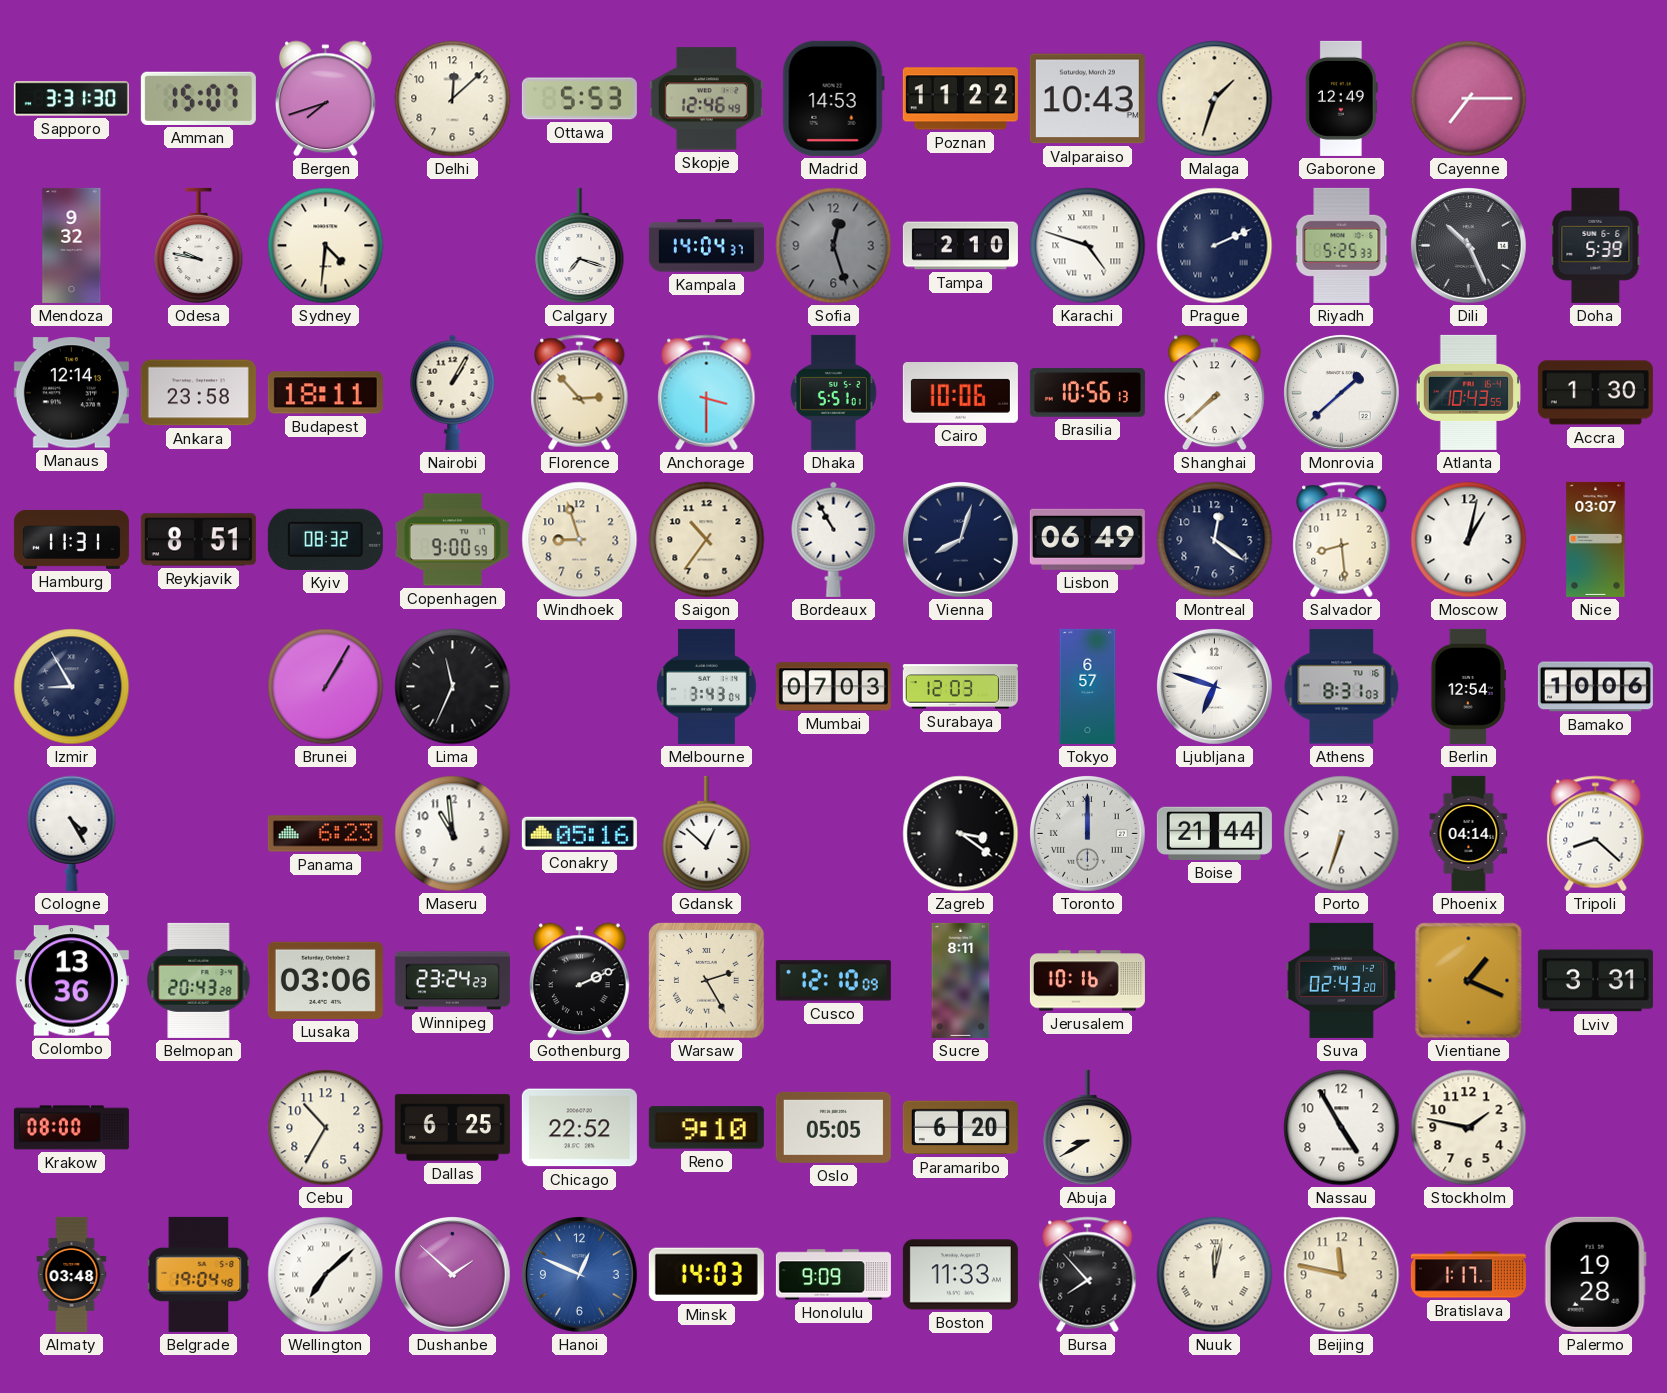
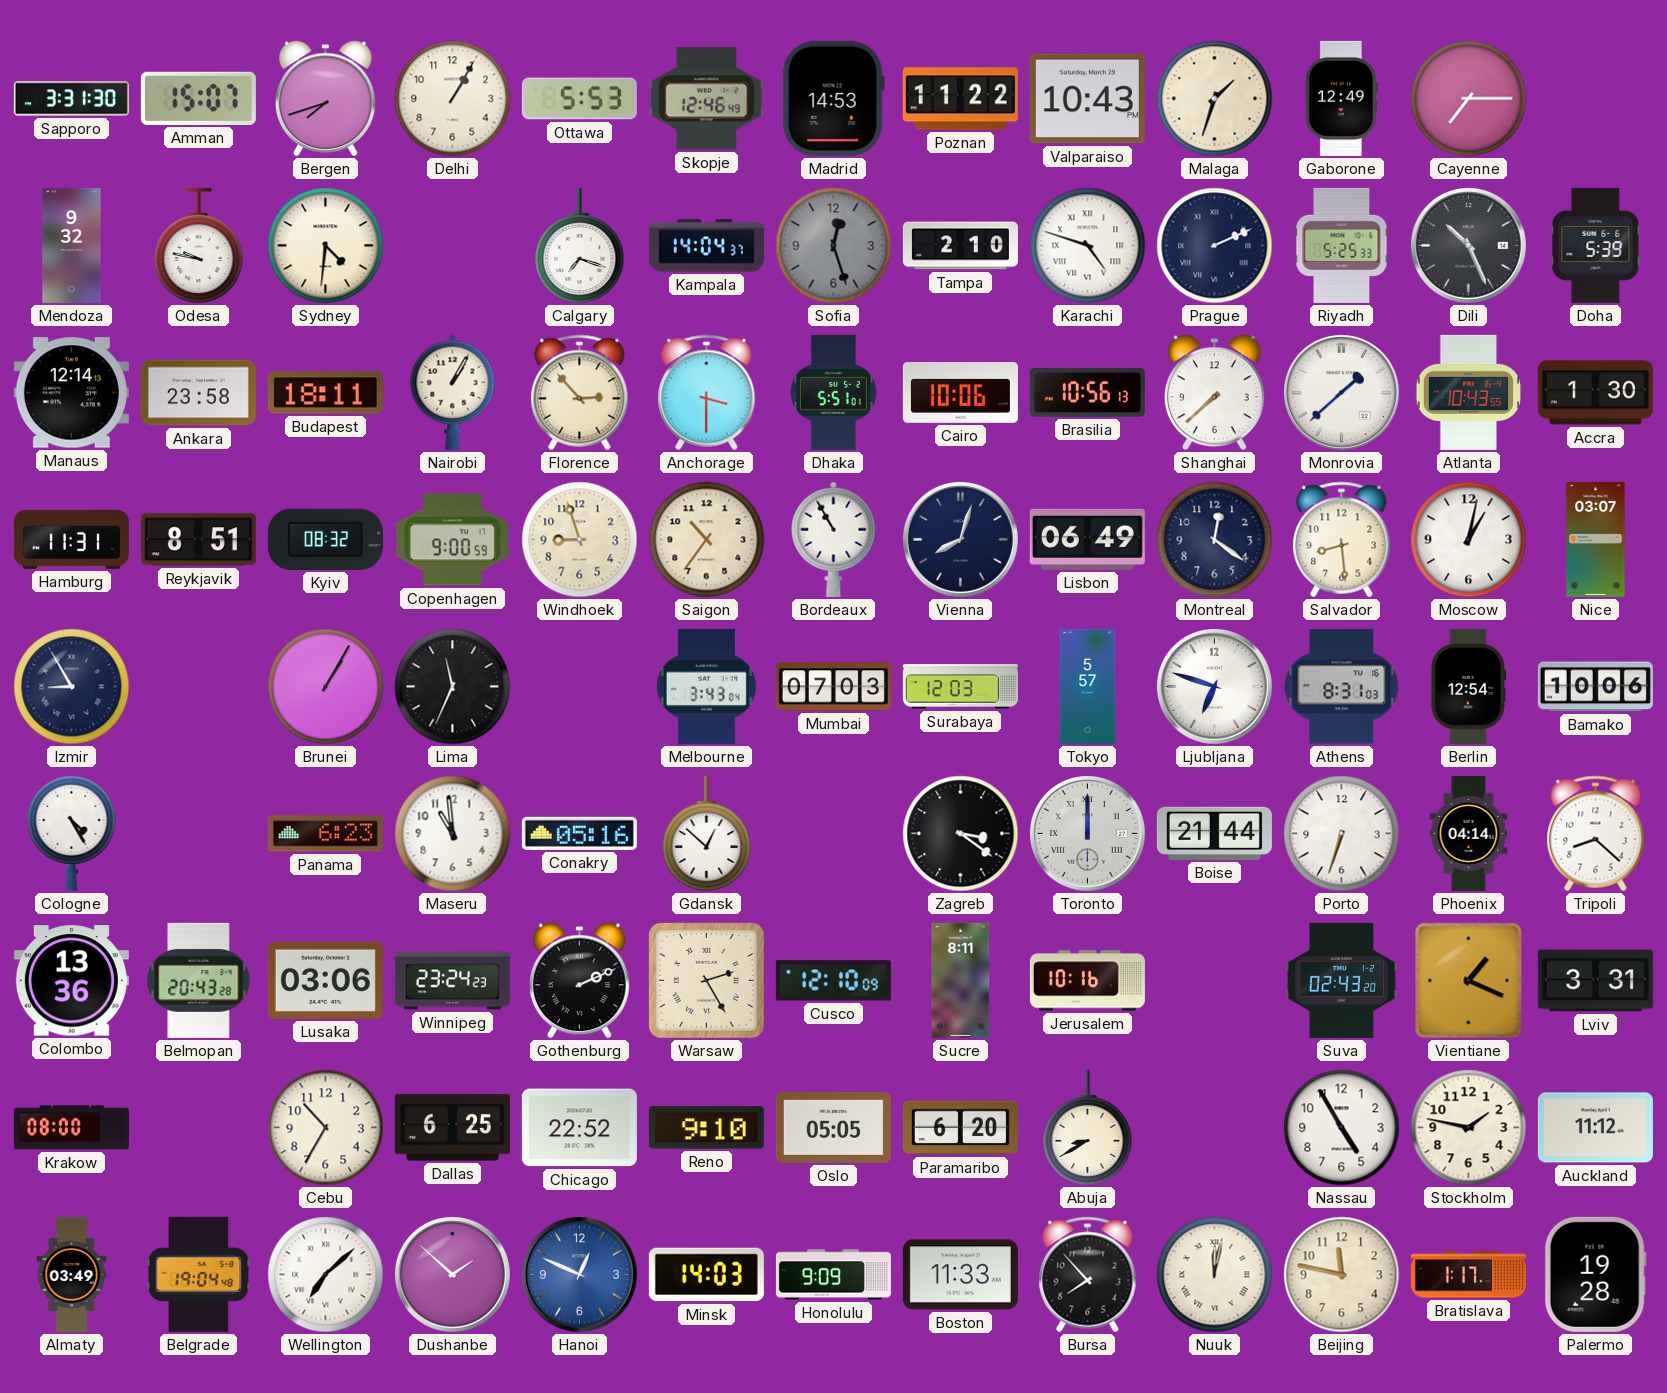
Delhi: 12:08 -> 1:05
Tokyo: 6:57 -> 5:57
Auckland: none -> 11:12
Almaty: 03:48 -> 03:49
